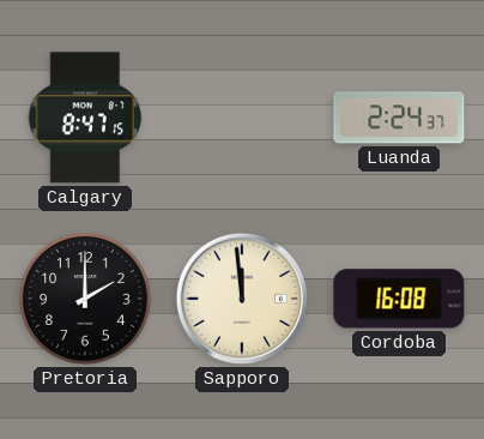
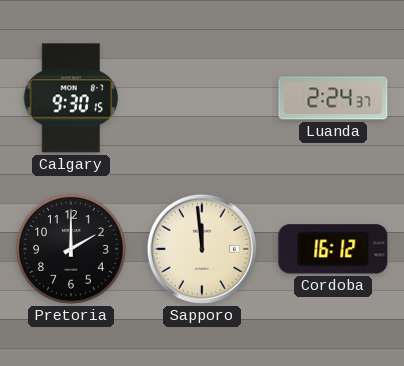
Calgary: 8:47 -> 9:30
Cordoba: 16:08 -> 16:12
